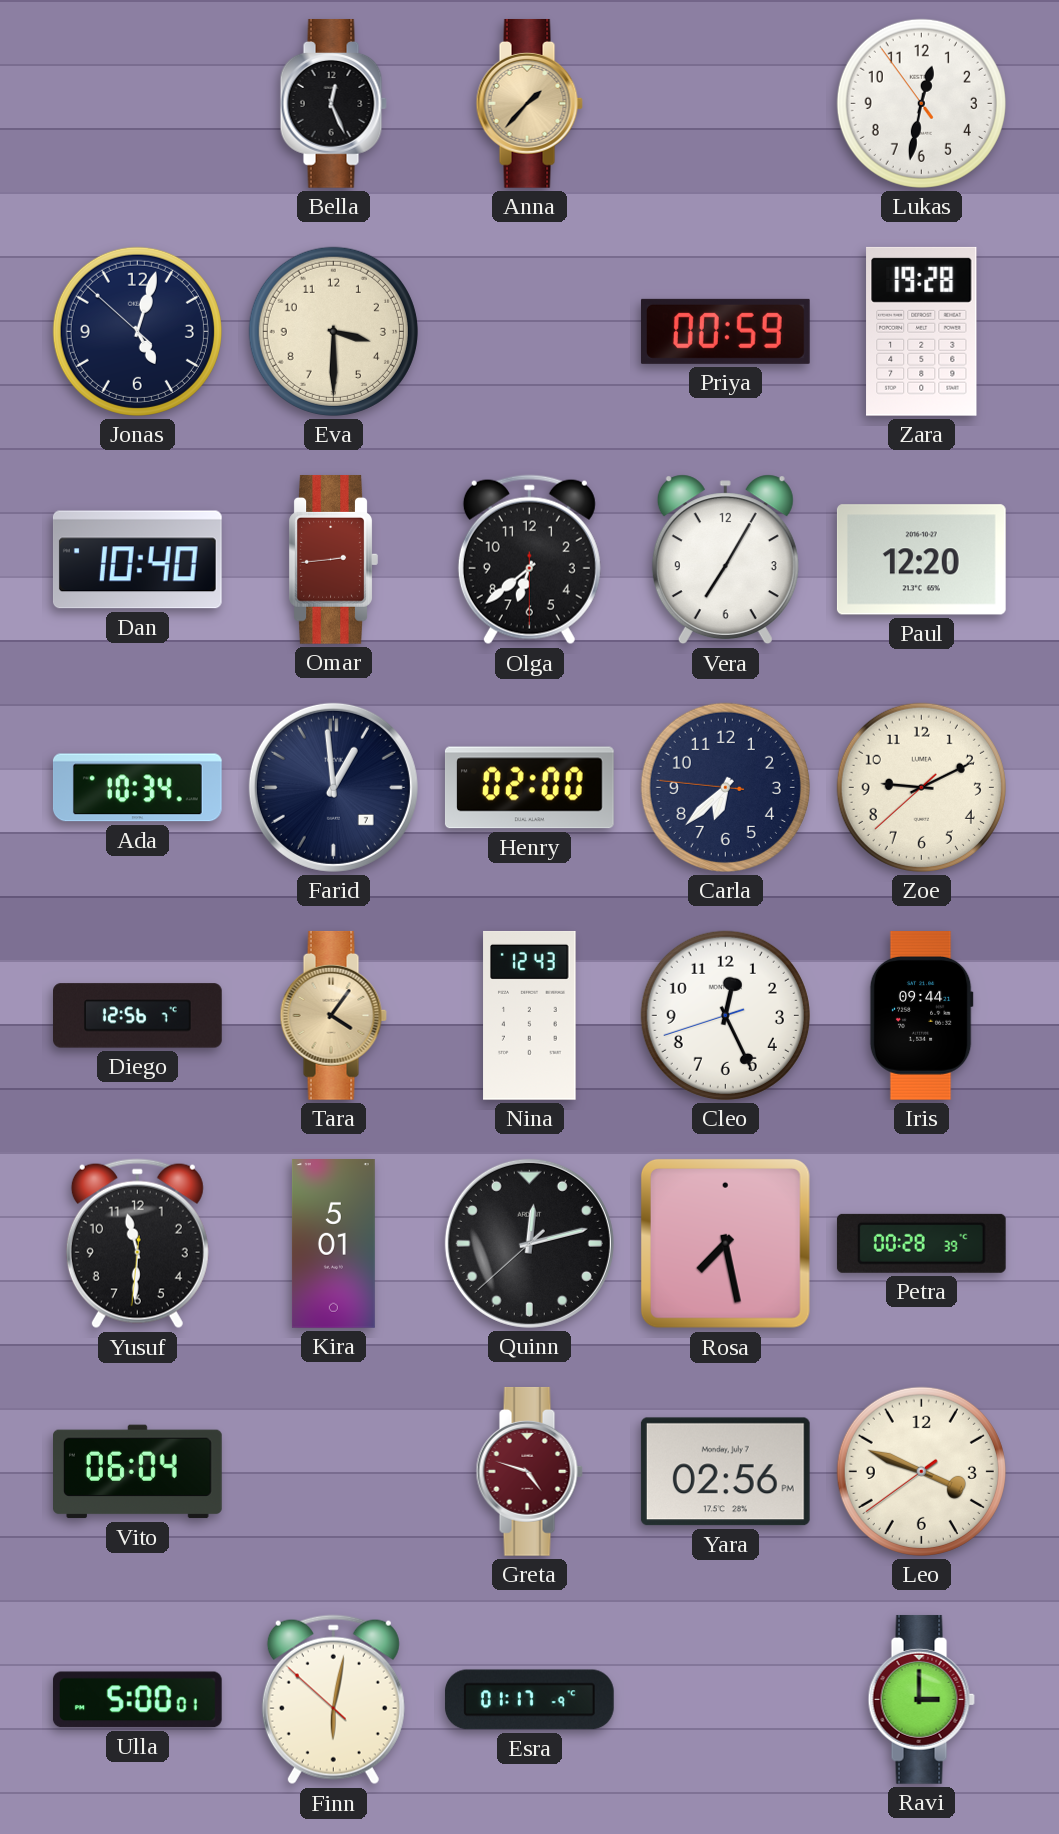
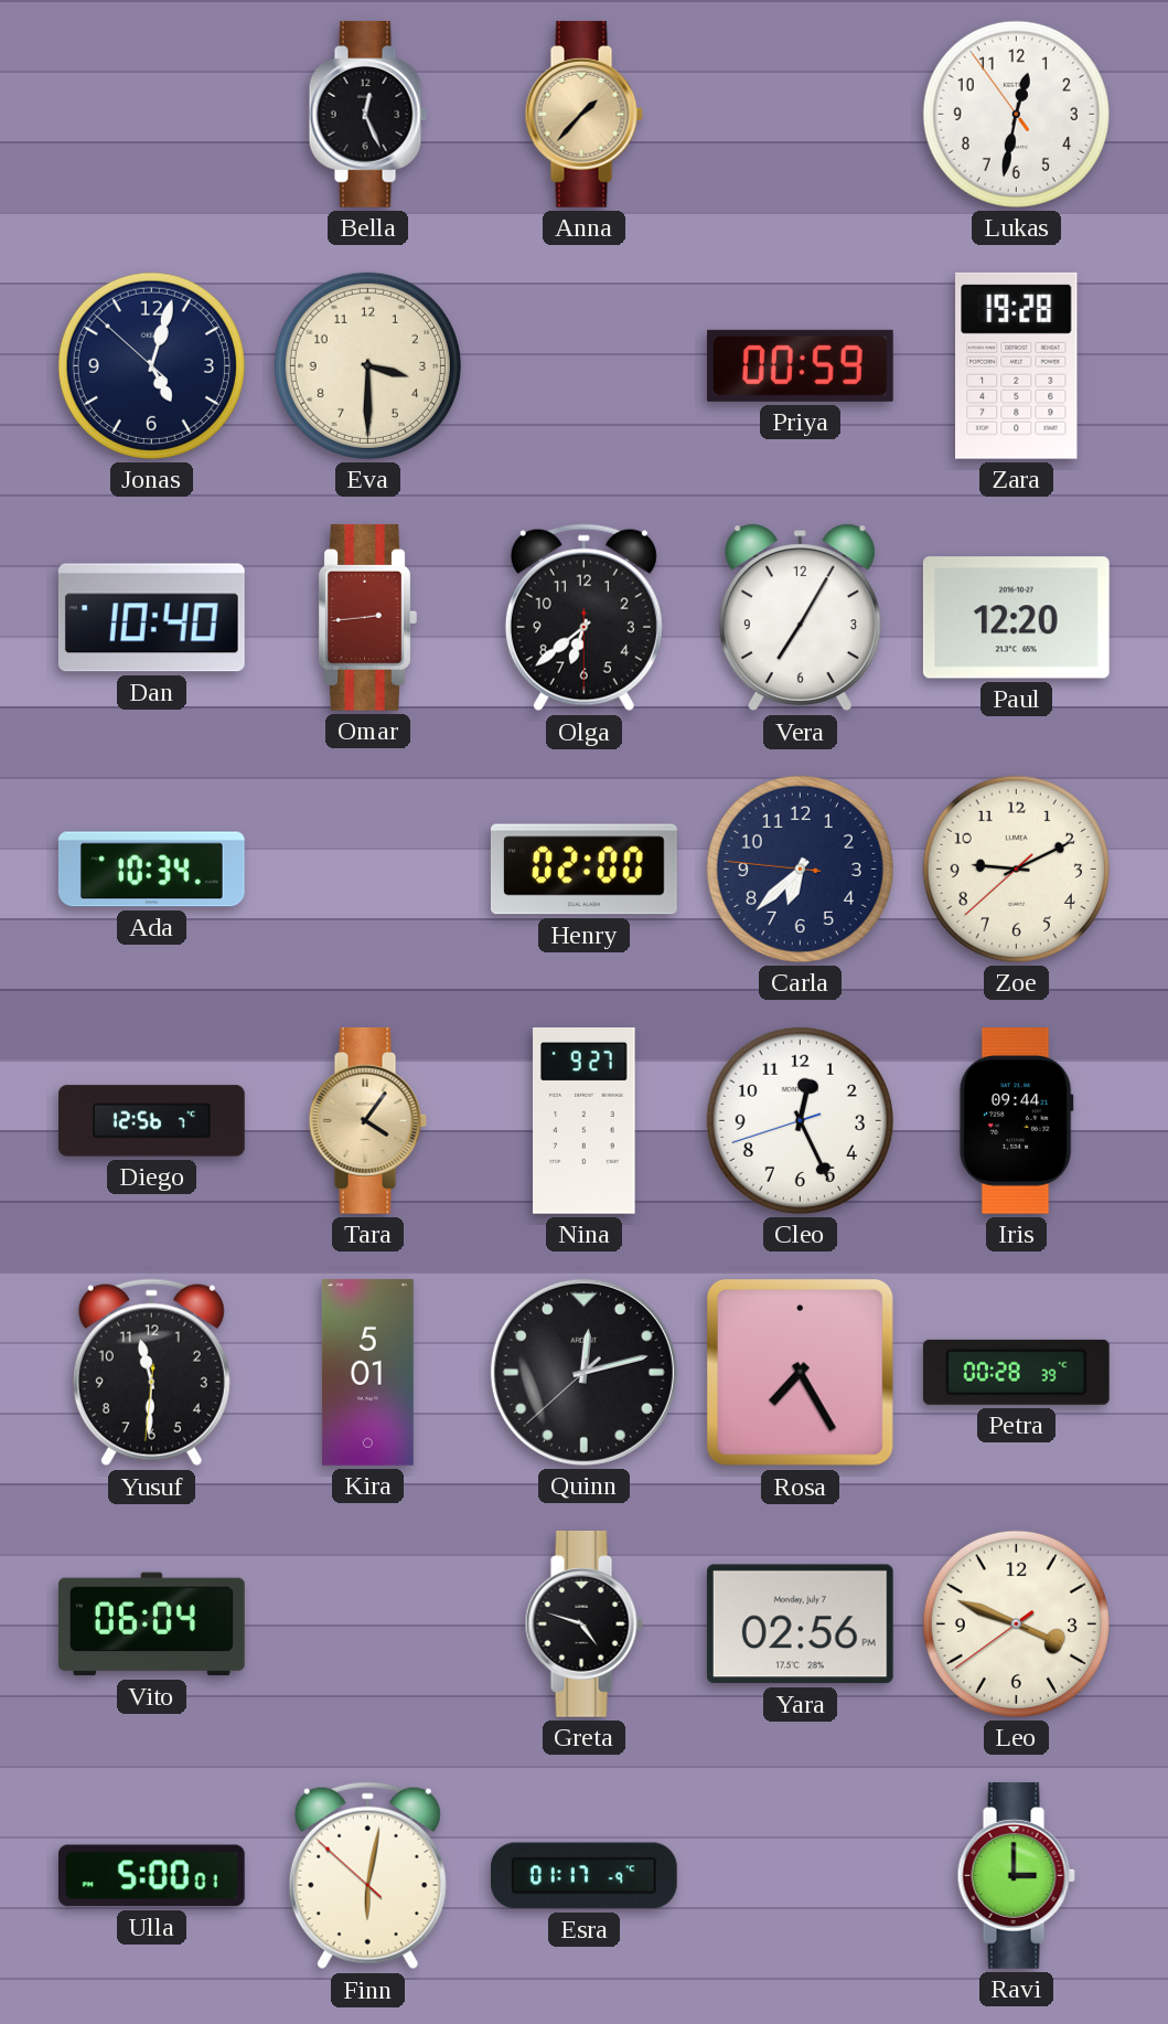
Farid: 12:59 -> none
Nina: 12:43 -> 9:27
Rosa: 7:28 -> 7:25
Greta dial: burgundy -> black
